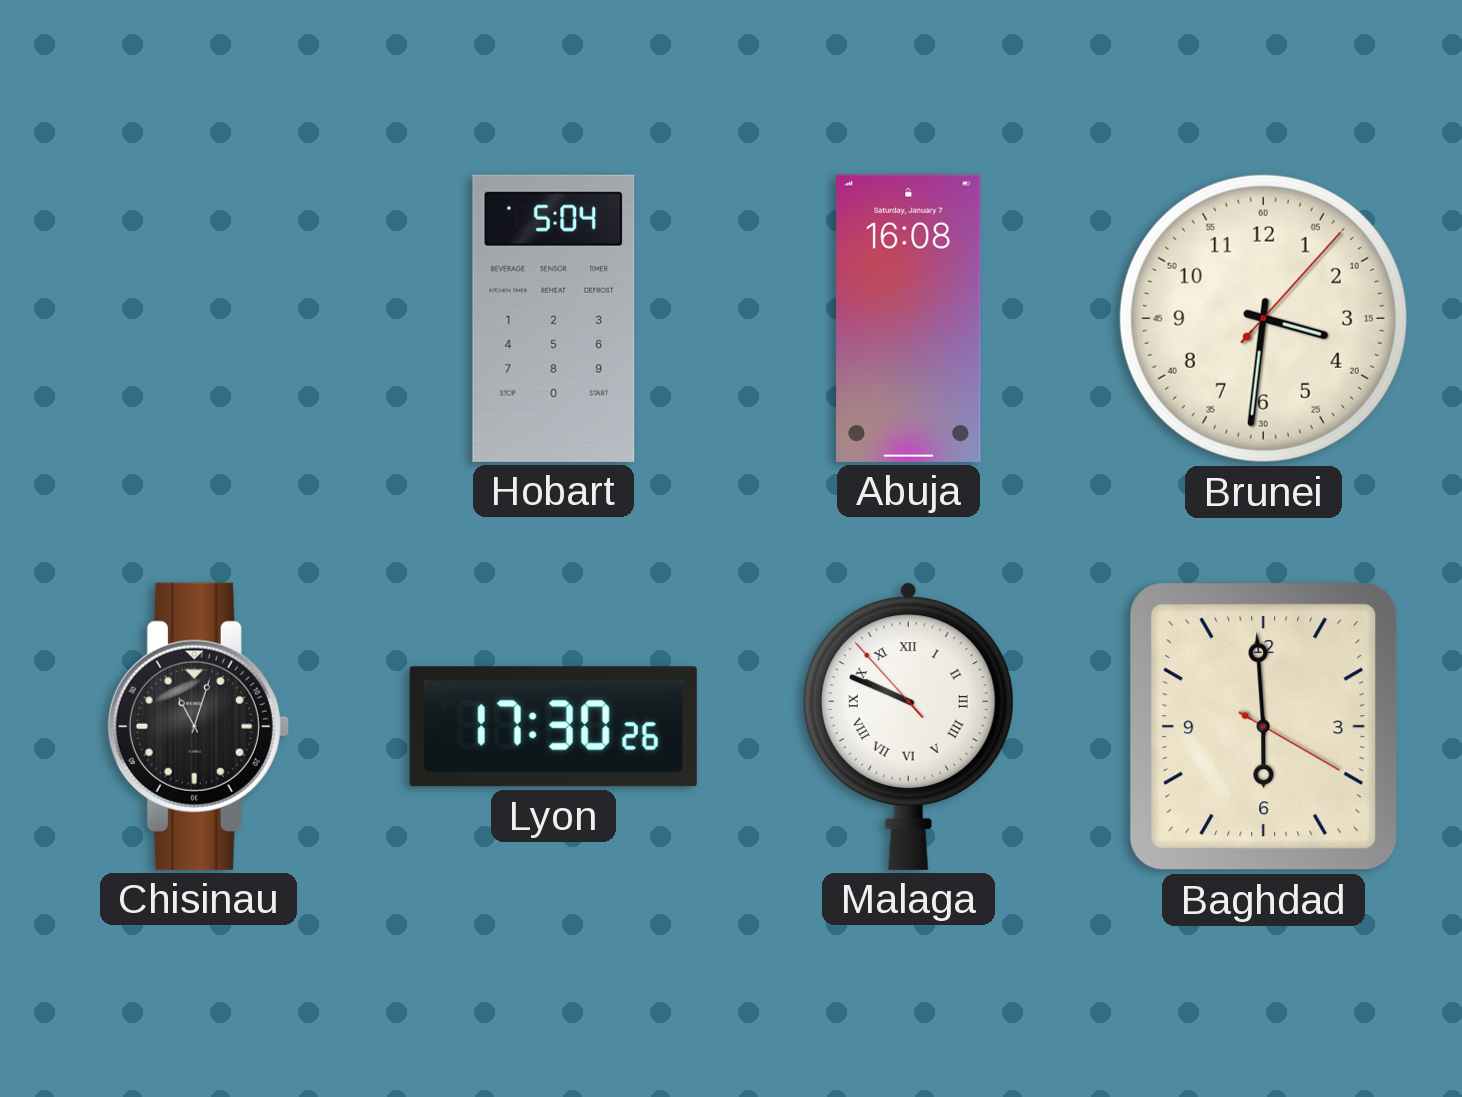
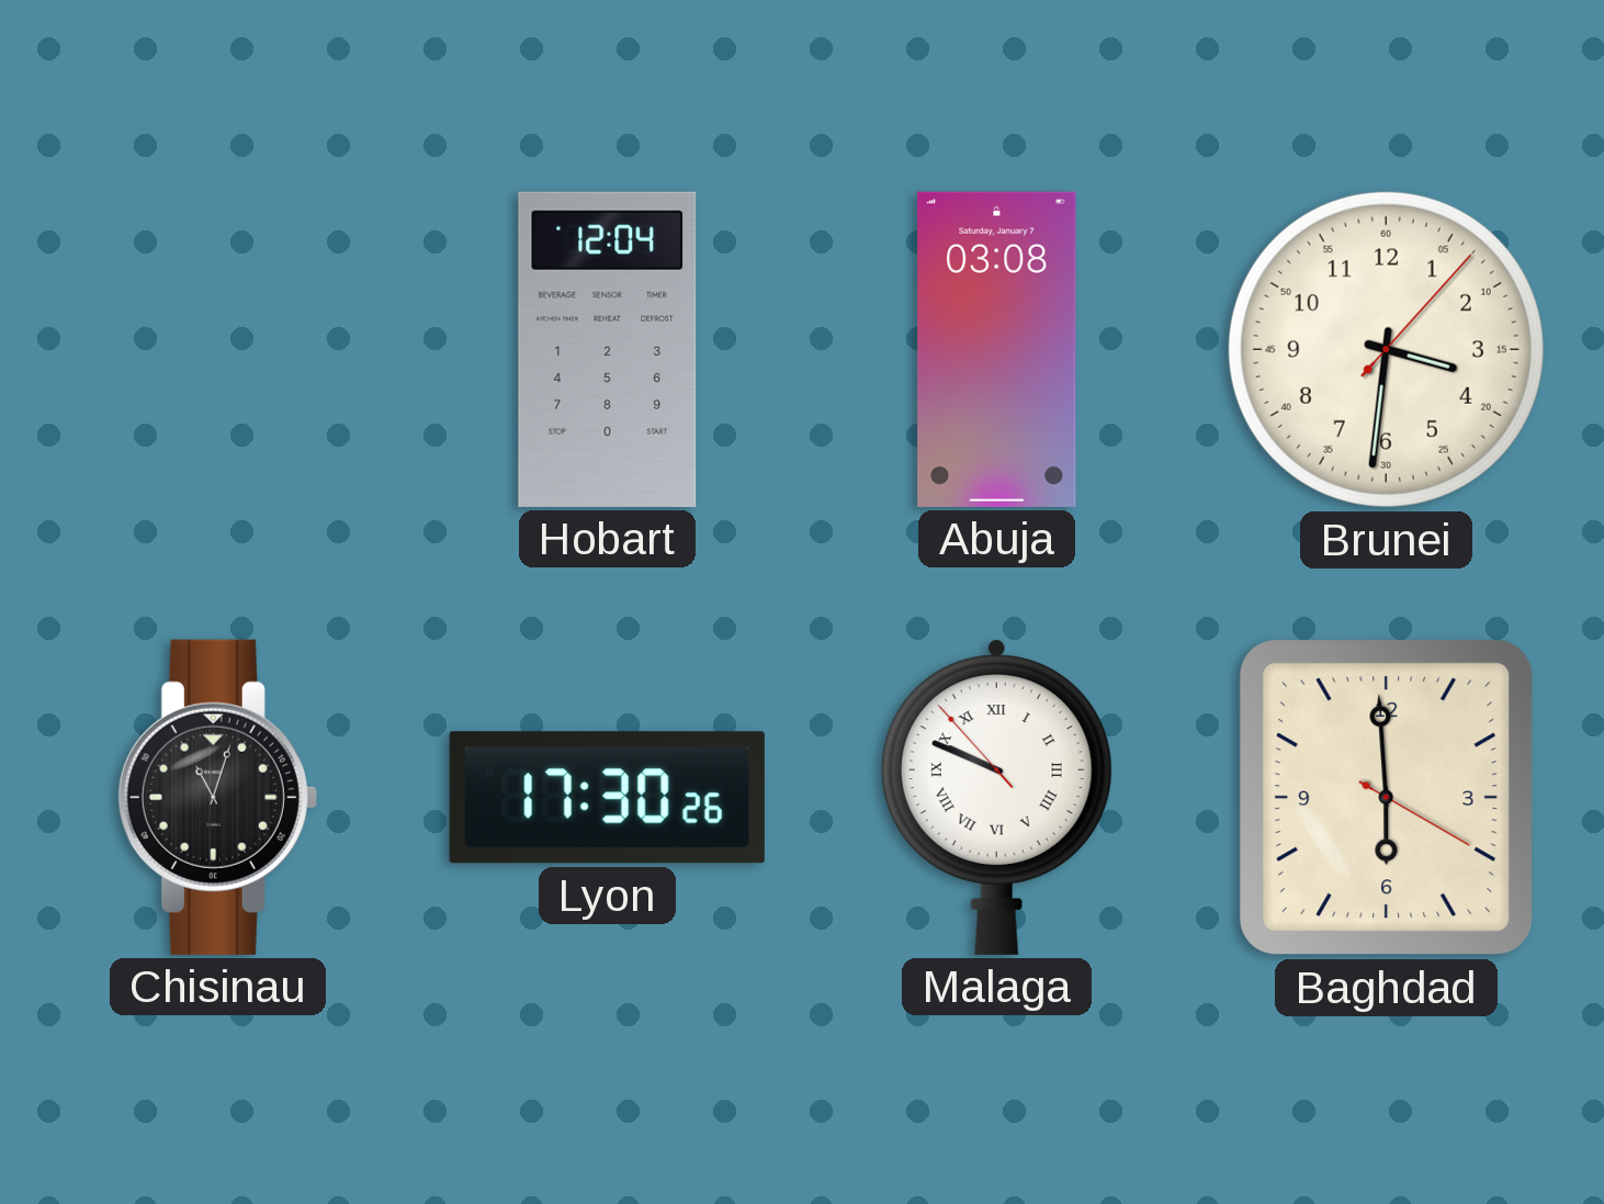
Hobart: 5:04 -> 12:04
Abuja: 16:08 -> 03:08
